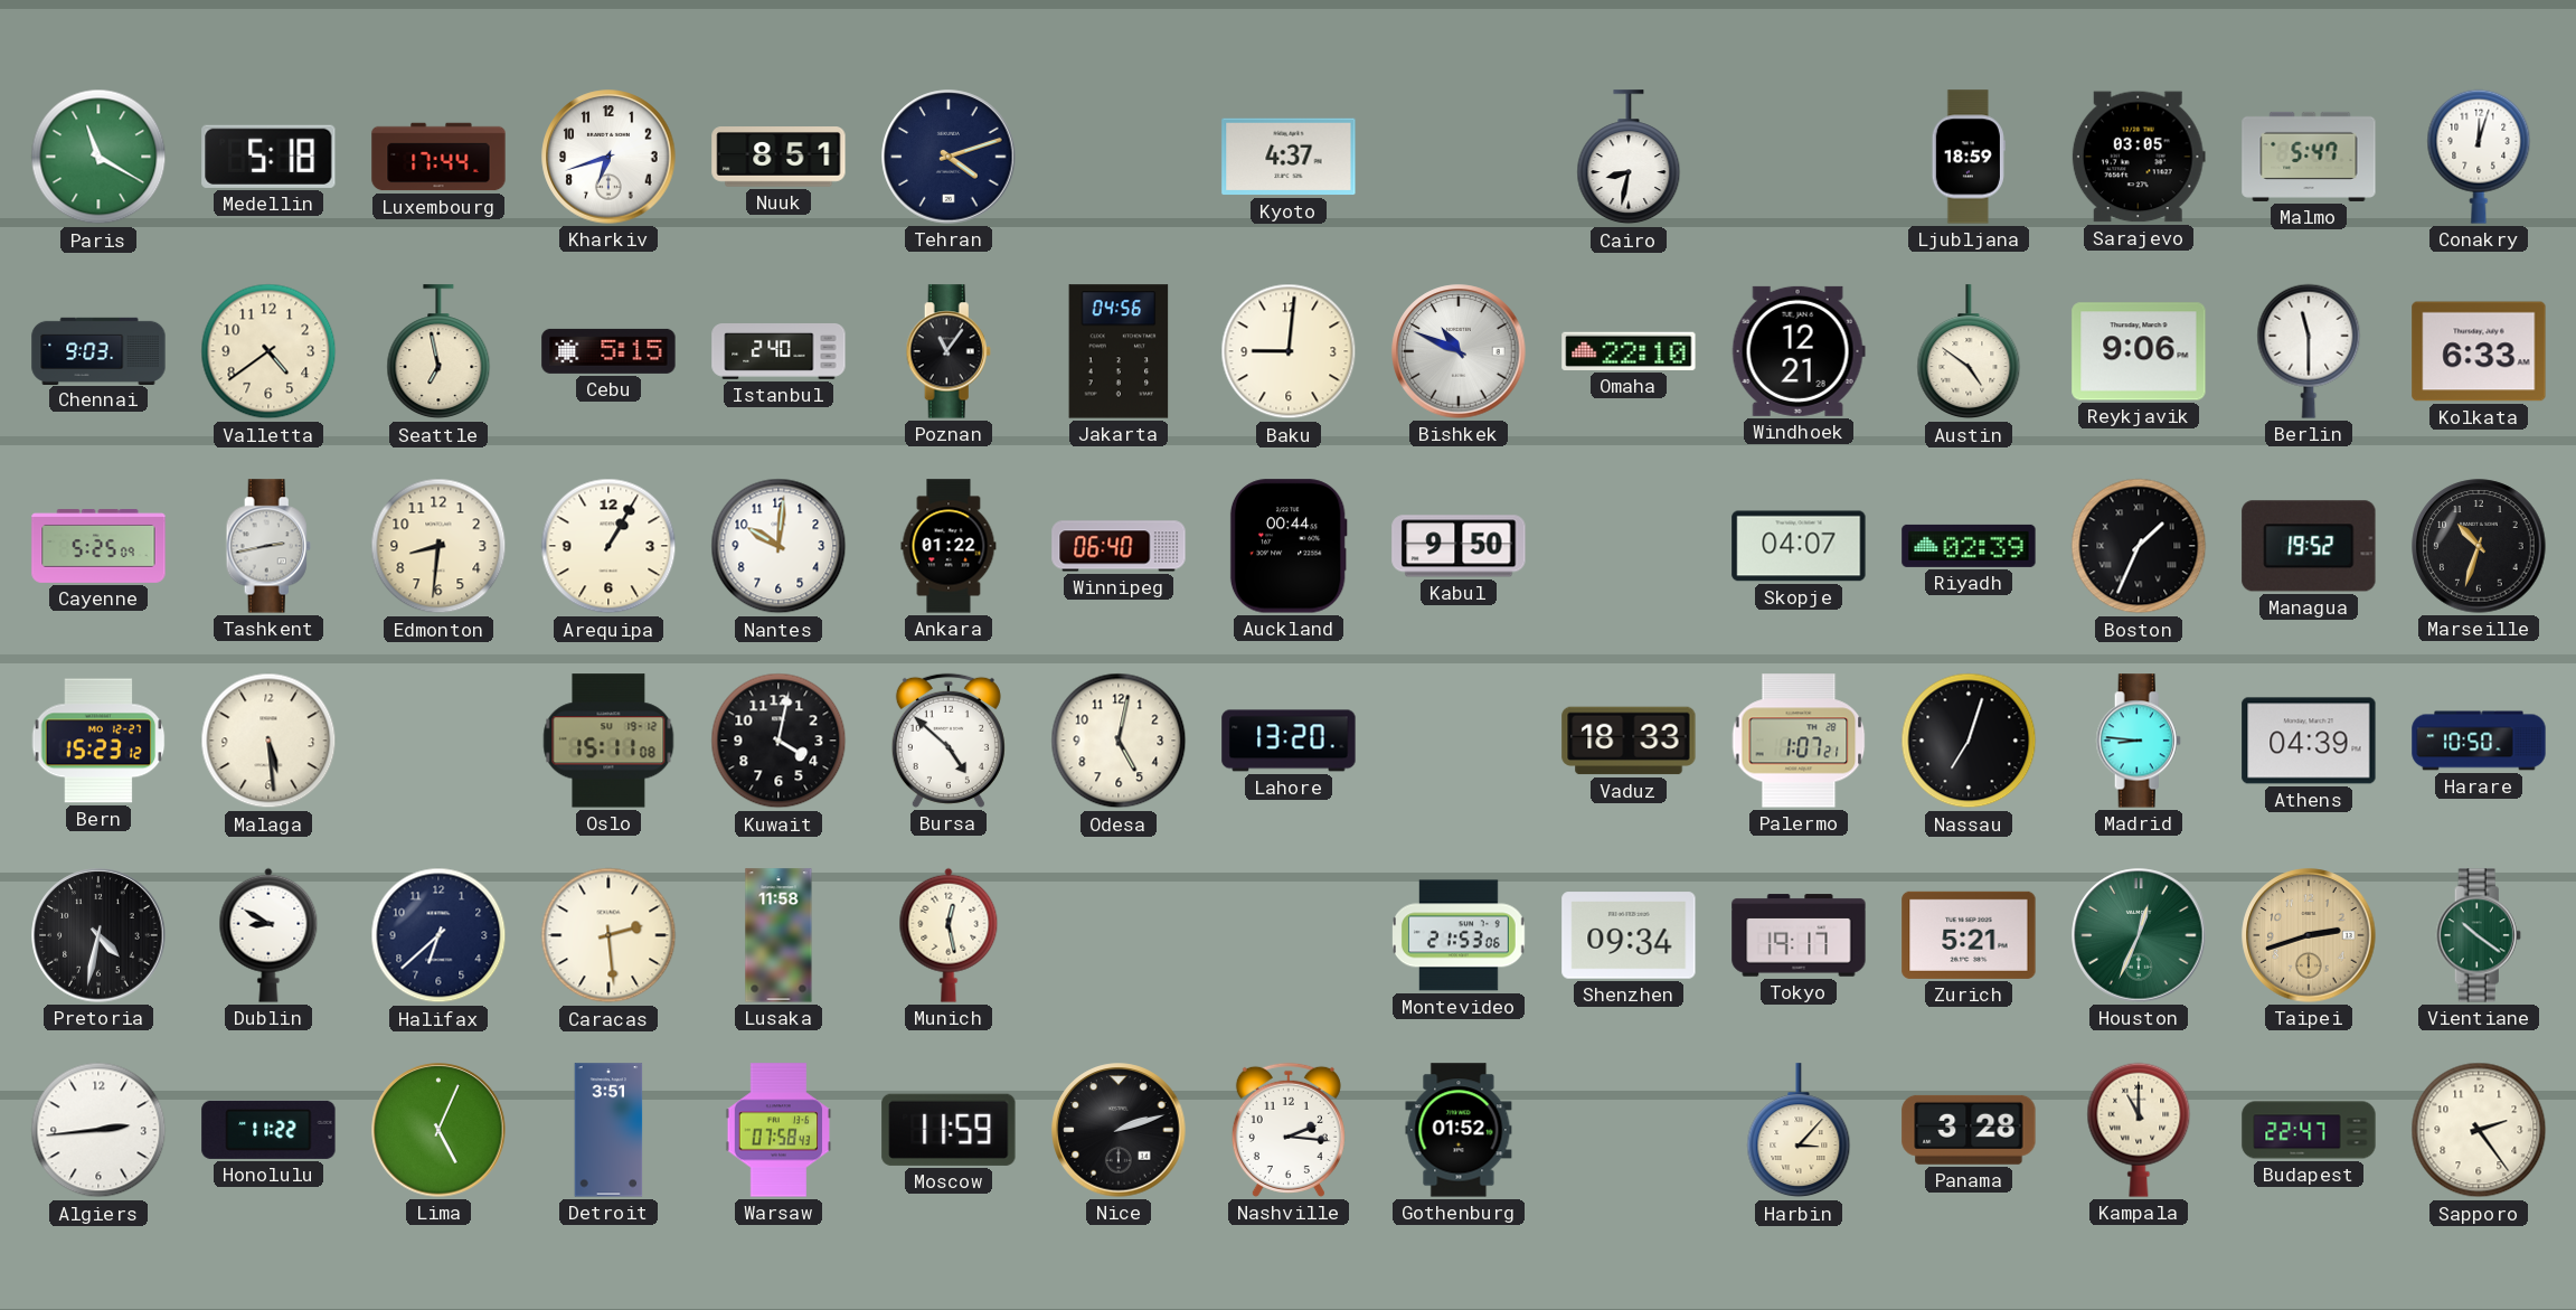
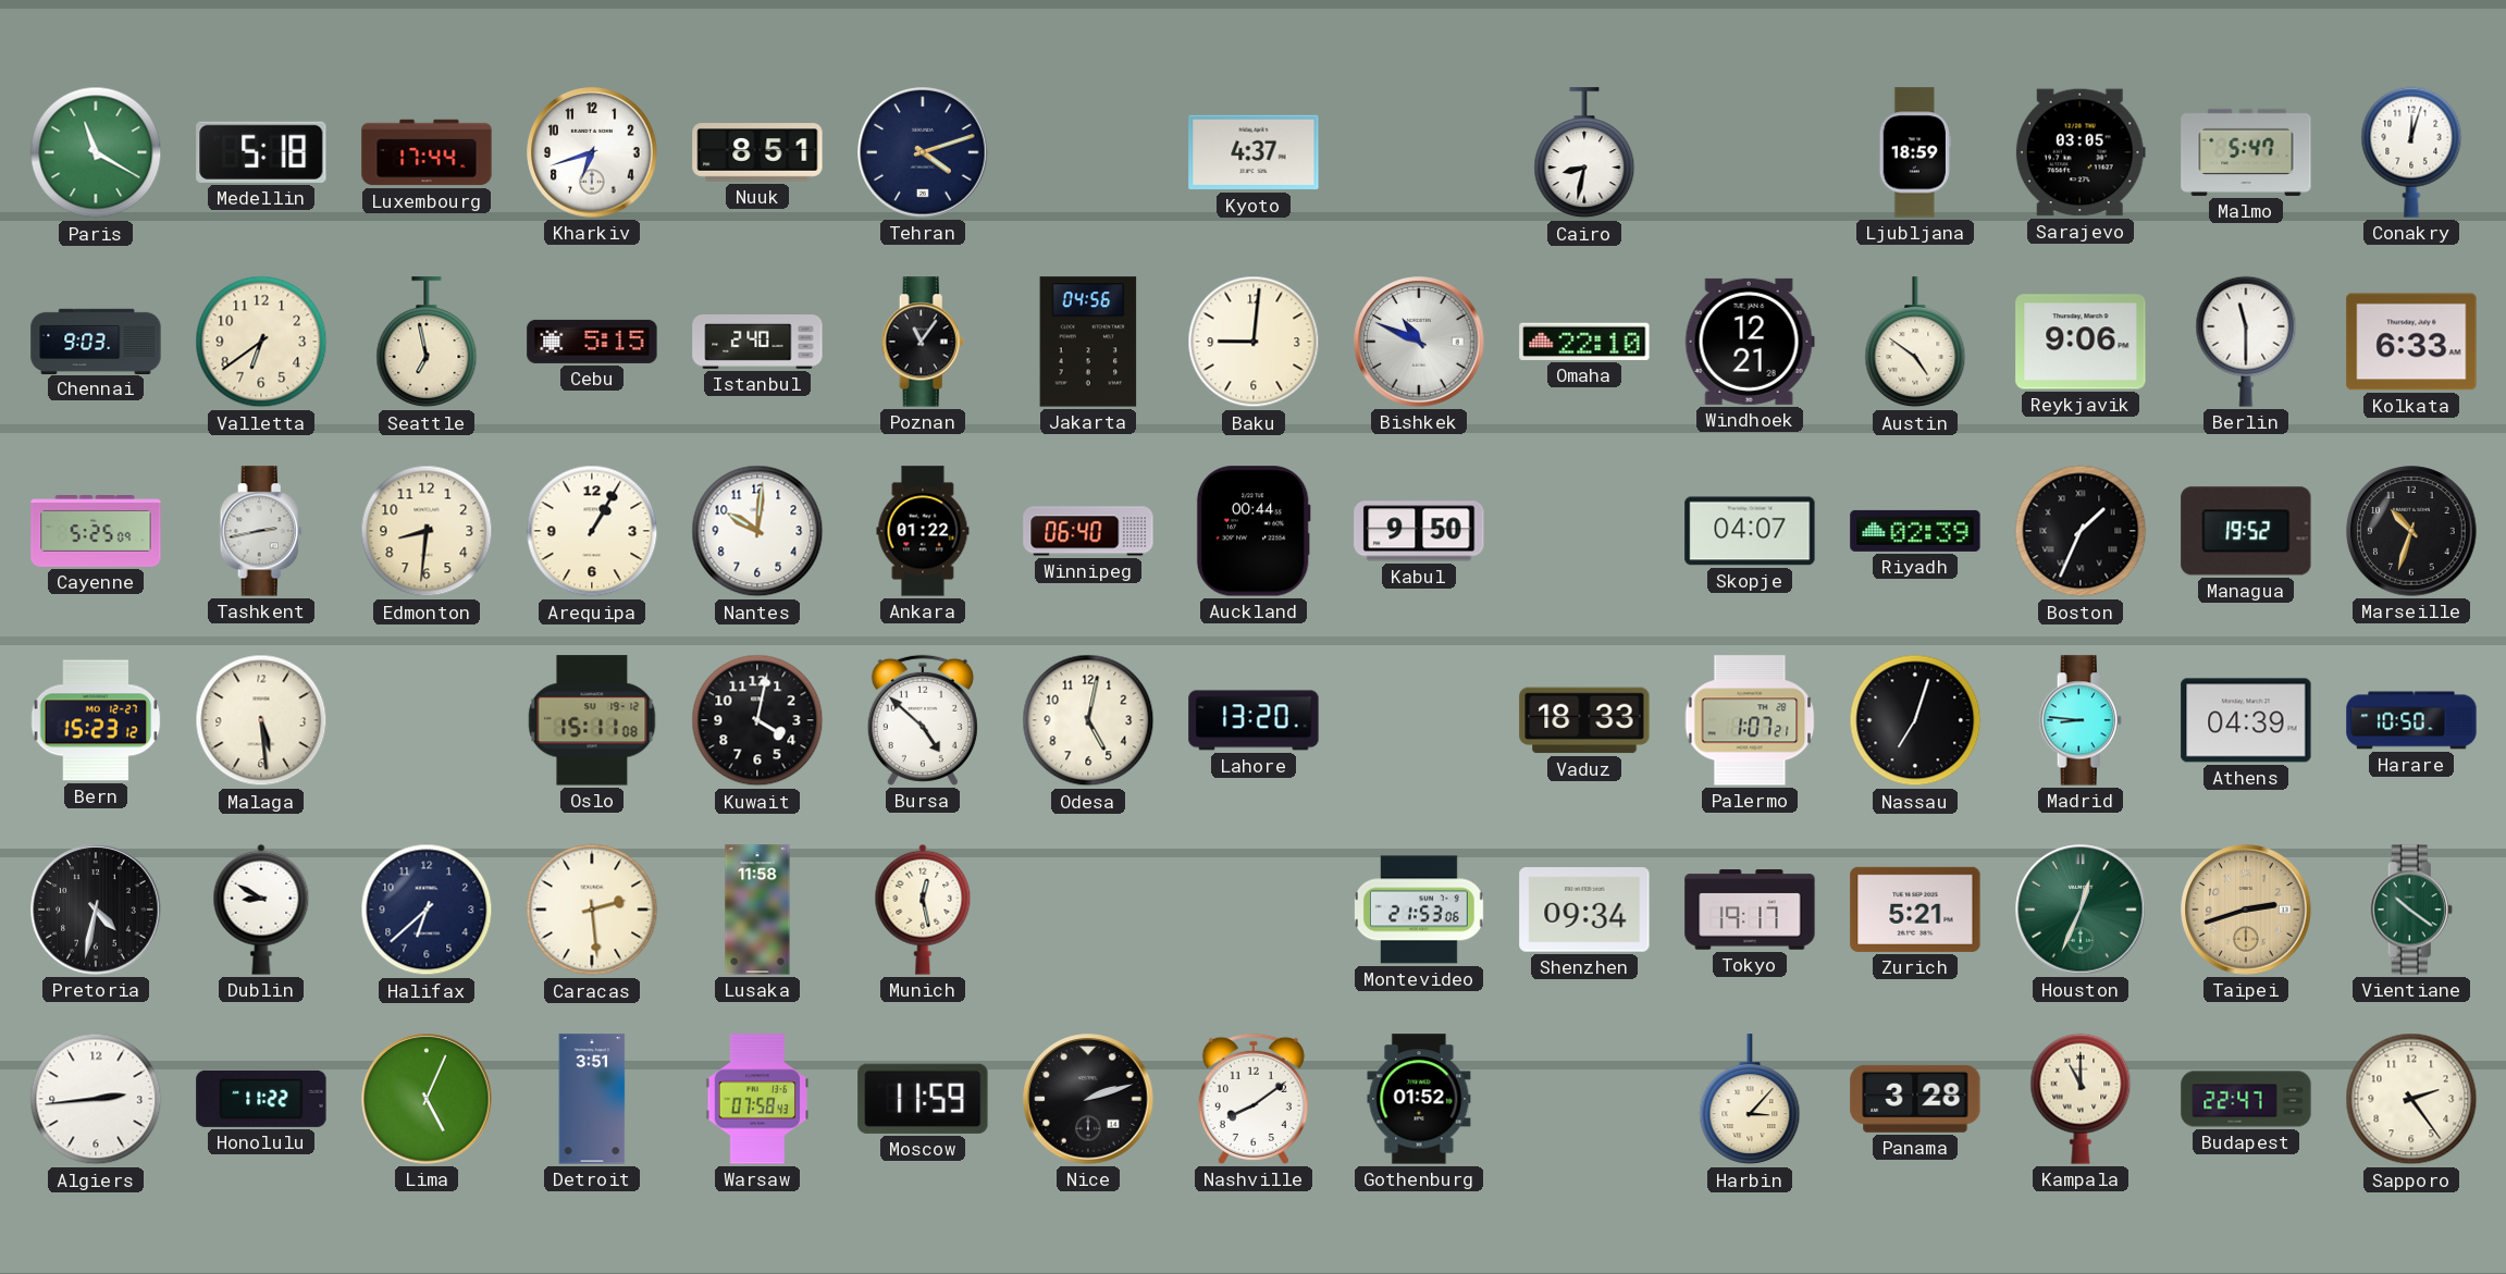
Valletta: 4:39 -> 6:39
Nashville: 2:16 -> 8:09
